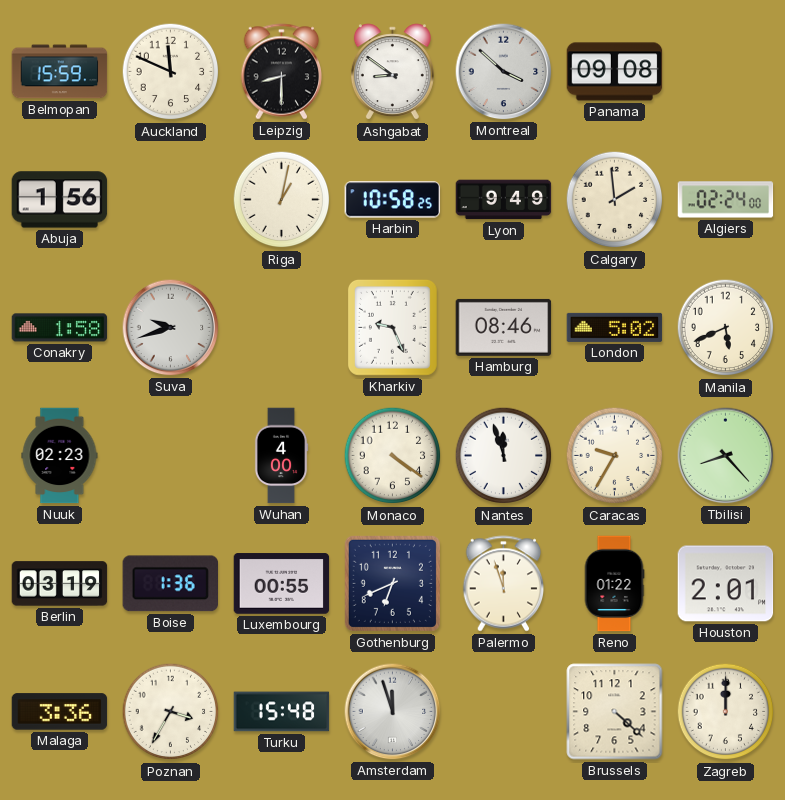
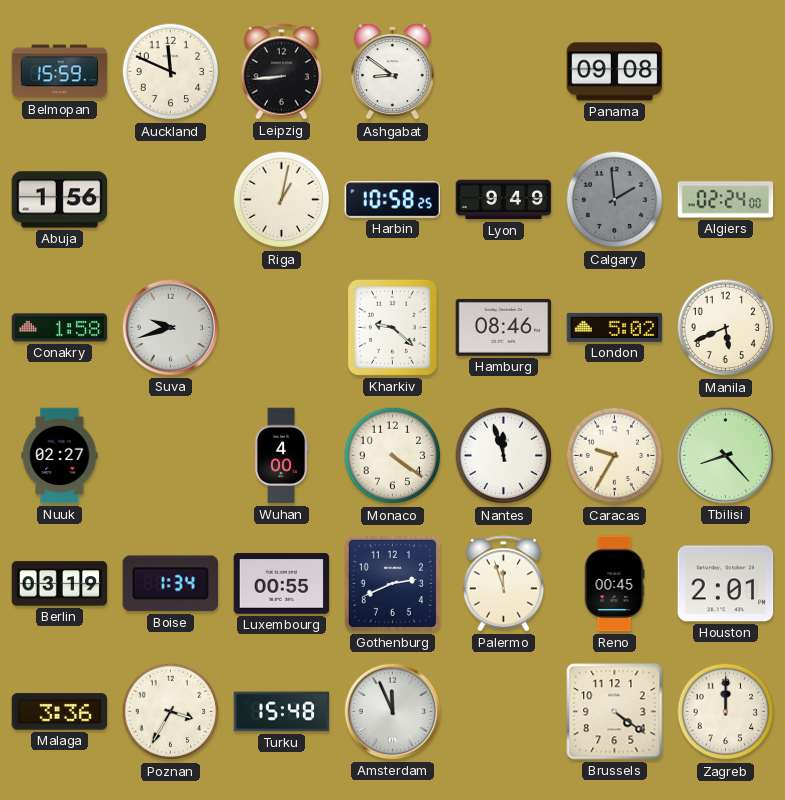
Leipzig: 8:30 -> 8:44
Montreal: 3:52 -> none
Calgary dial: cream -> grey
Kharkiv: 9:26 -> 9:22
Nuuk: 02:23 -> 02:27
Boise: 1:36 -> 1:34
Gothenburg: 6:41 -> 2:41
Reno: 01:22 -> 00:45
Amsterdam: 11:57 -> 11:56
Brussels: 4:22 -> 4:21
